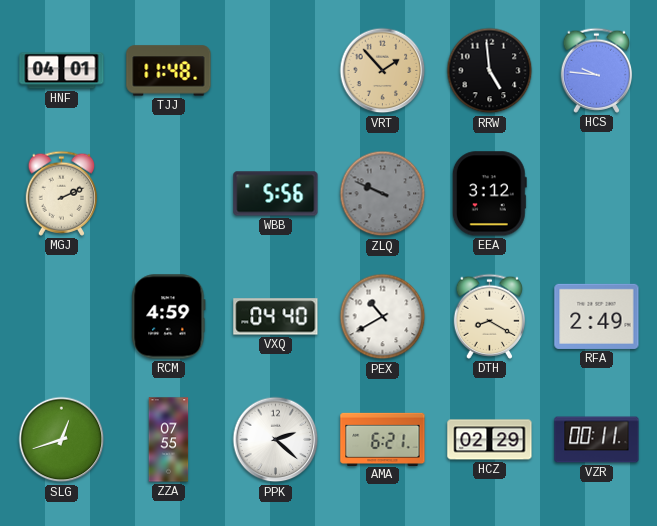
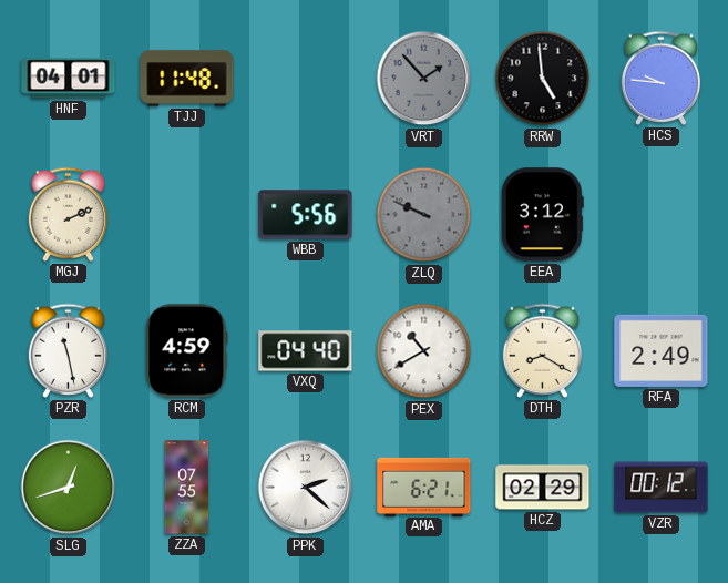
VRT dial: champagne -> grey
PZR: none -> 11:28
VZR: 00:11 -> 00:12
